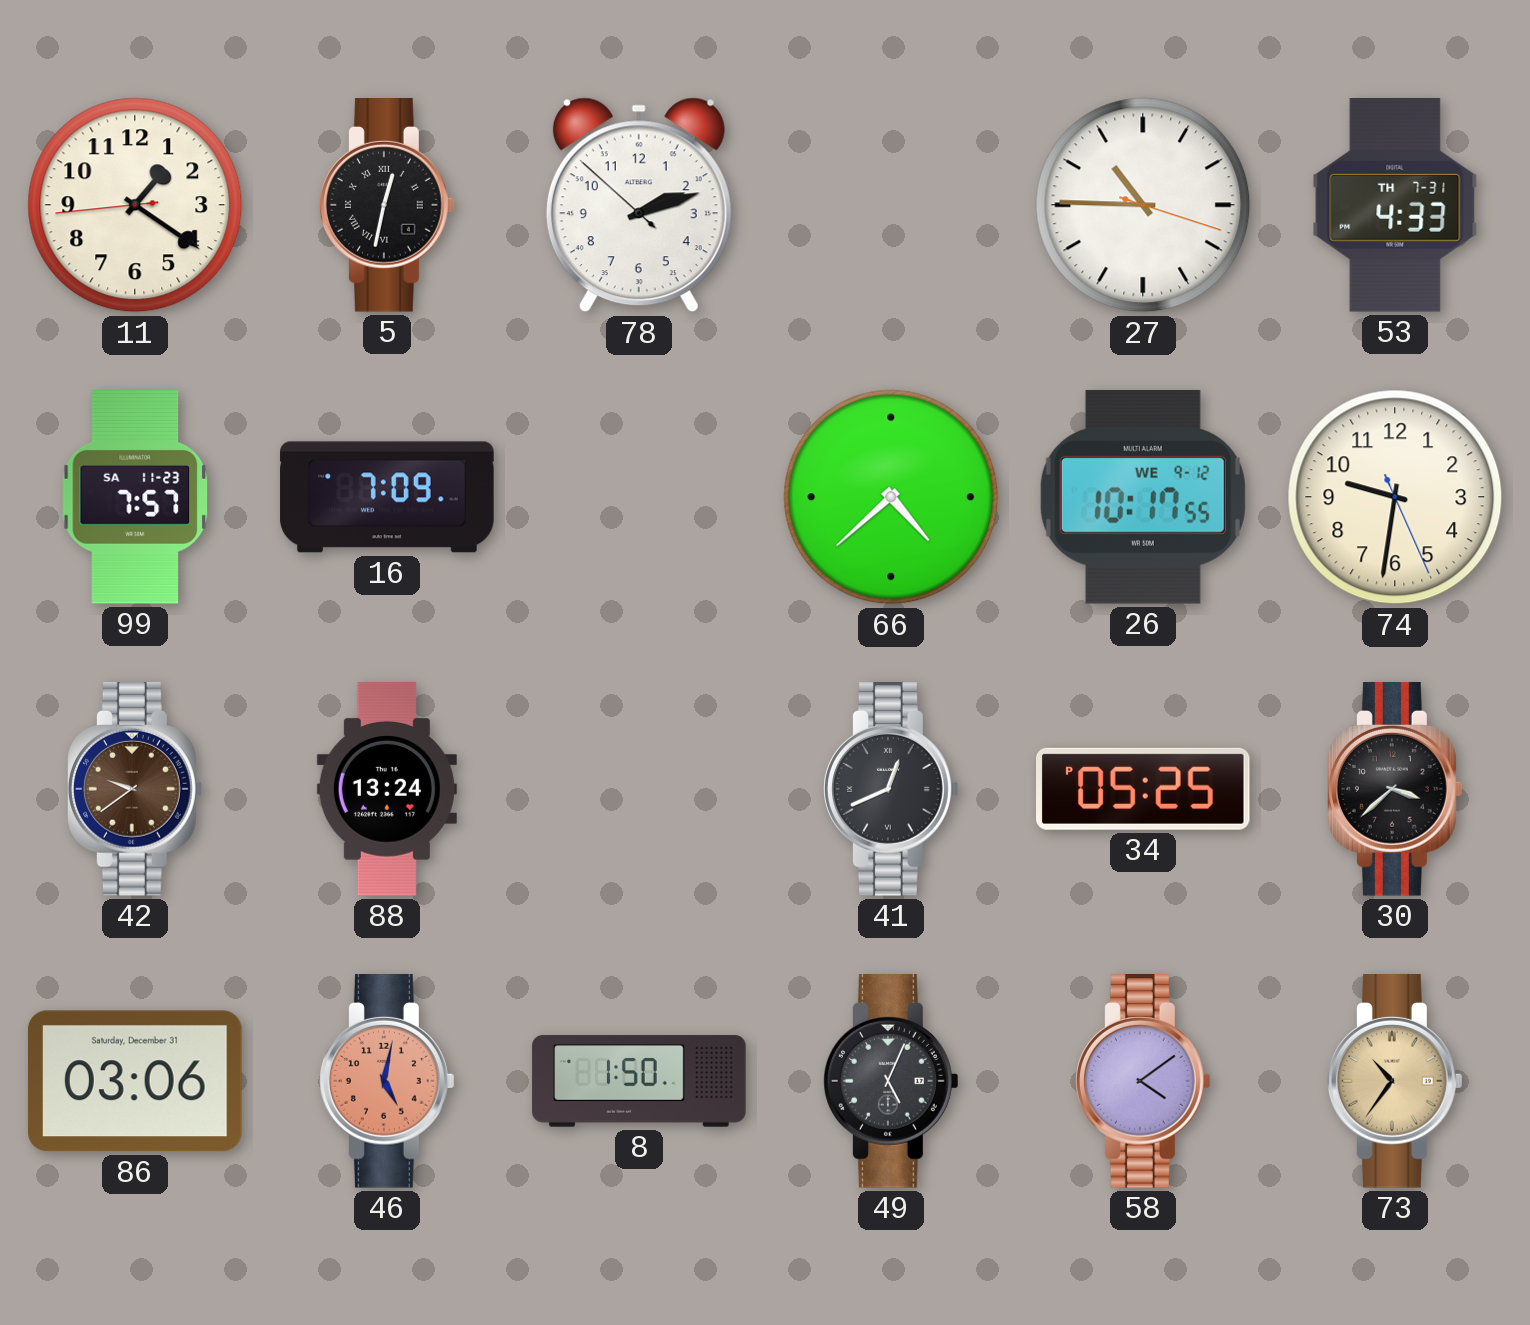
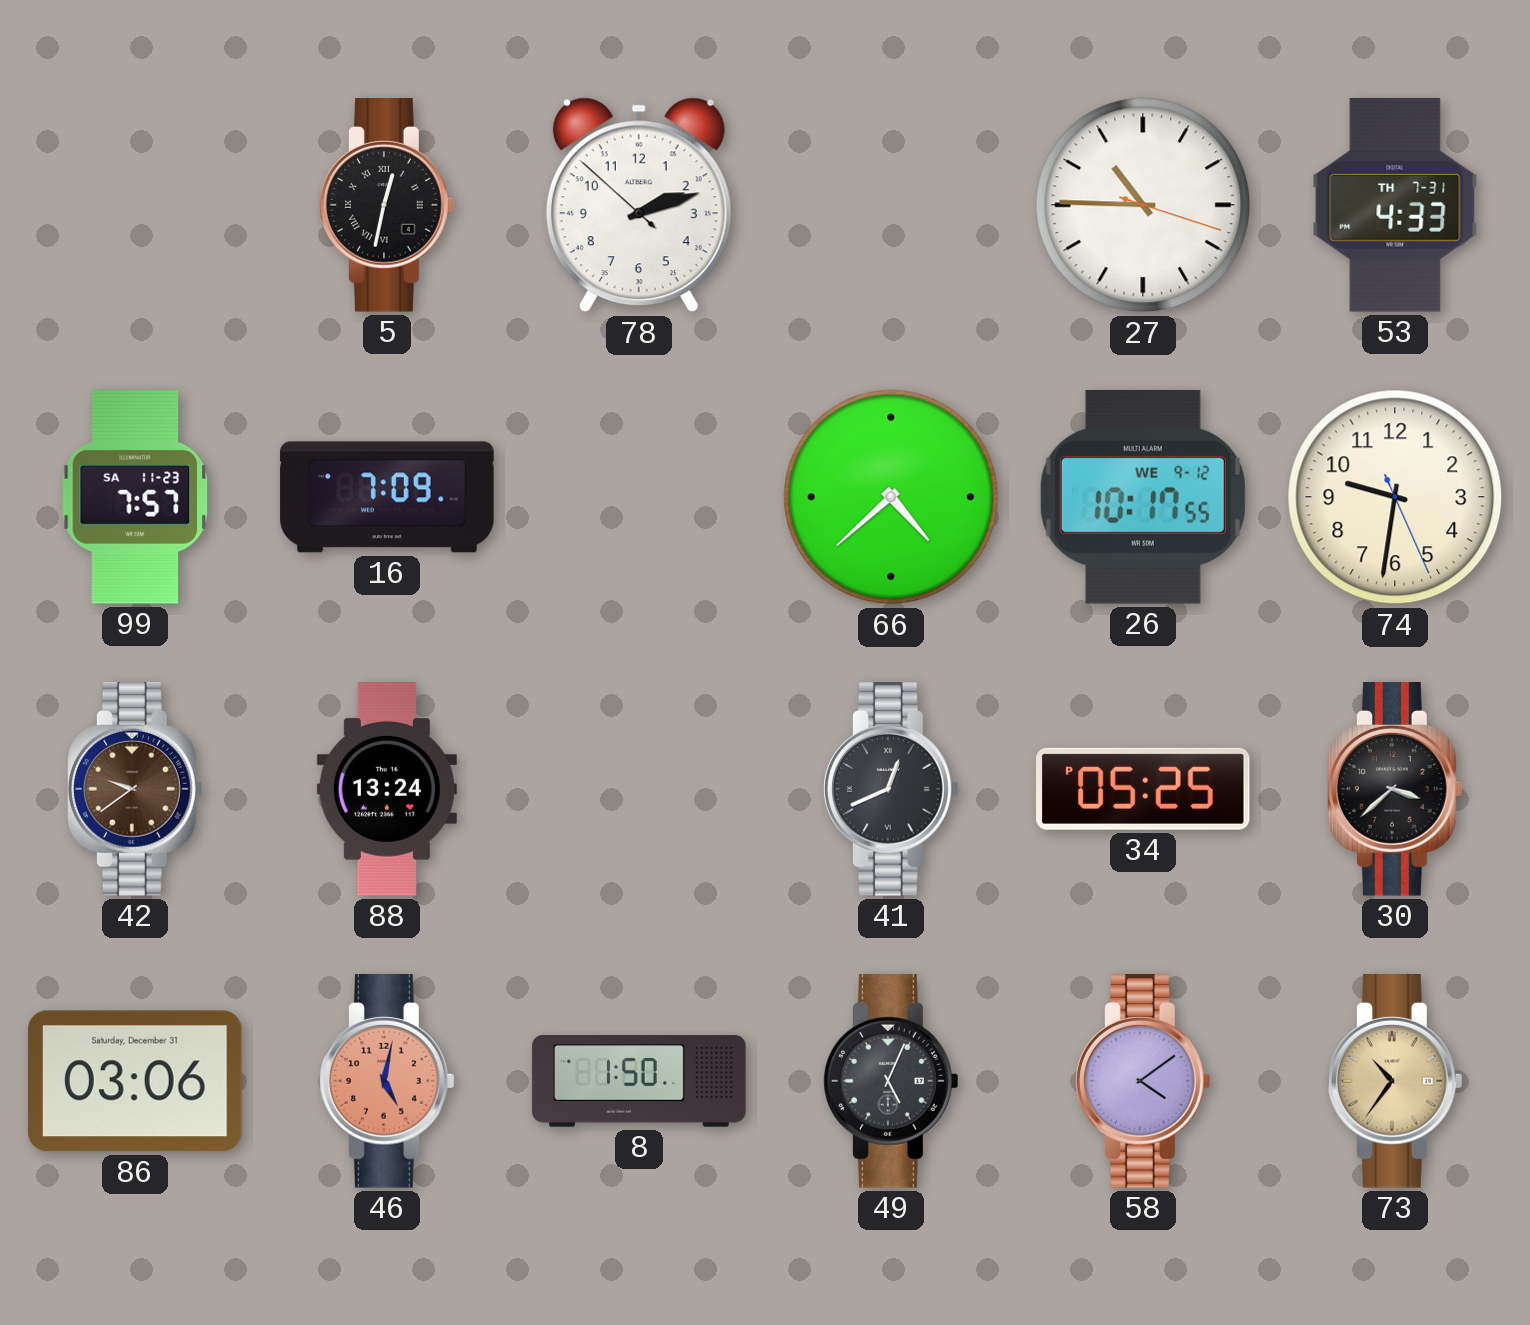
11: 1:20 -> none
